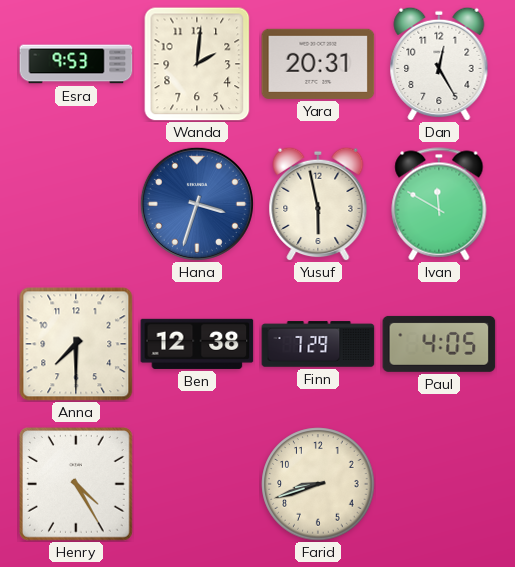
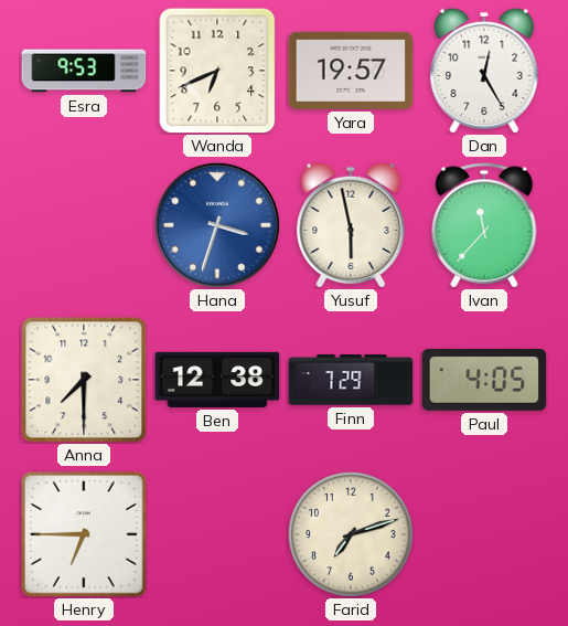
Wanda: 2:01 -> 6:41
Yara: 20:31 -> 19:57
Ivan: 11:50 -> 11:37
Henry: 4:25 -> 6:45
Farid: 8:42 -> 7:12
